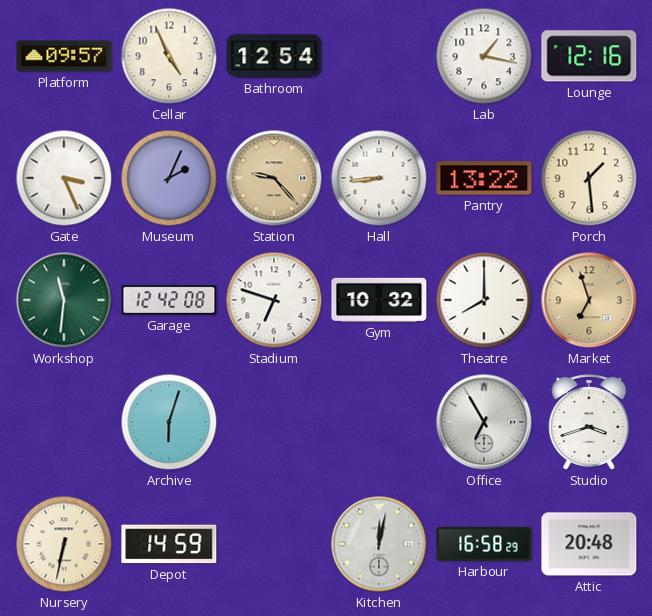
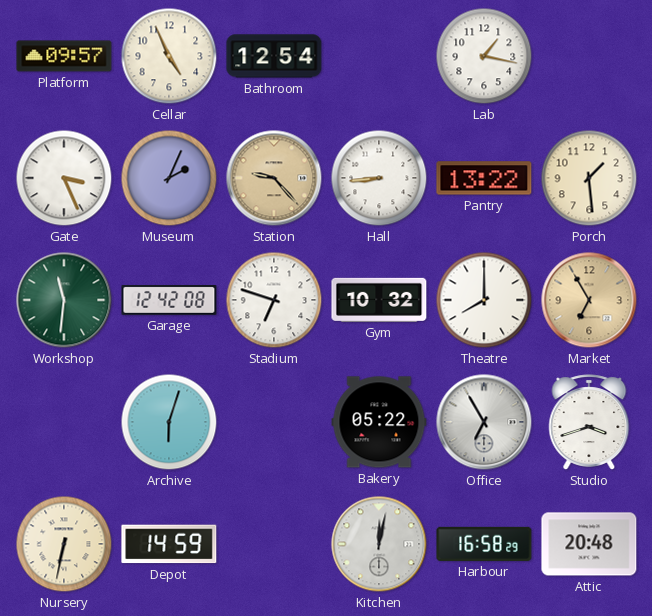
Lounge: 12:16 -> none
Market: 6:57 -> 6:55
Bakery: none -> 05:22
